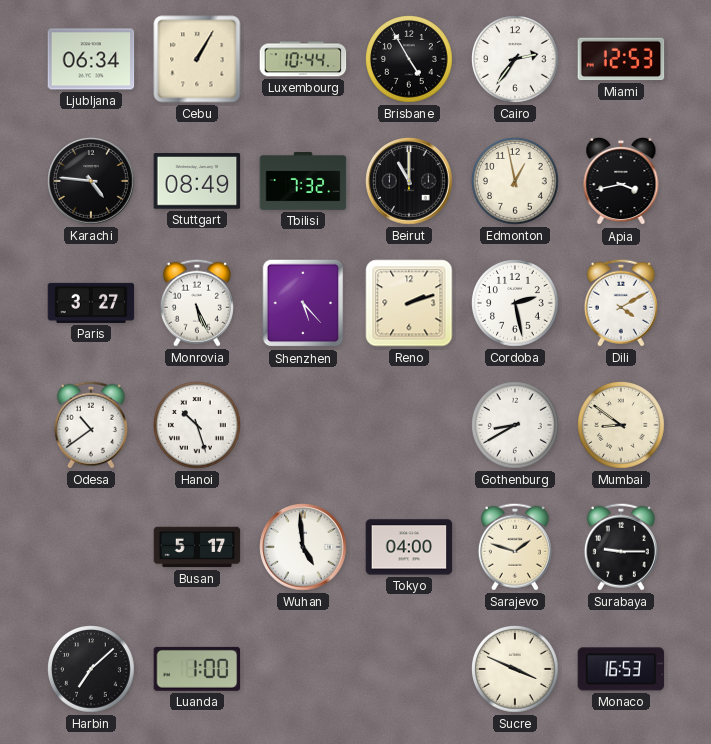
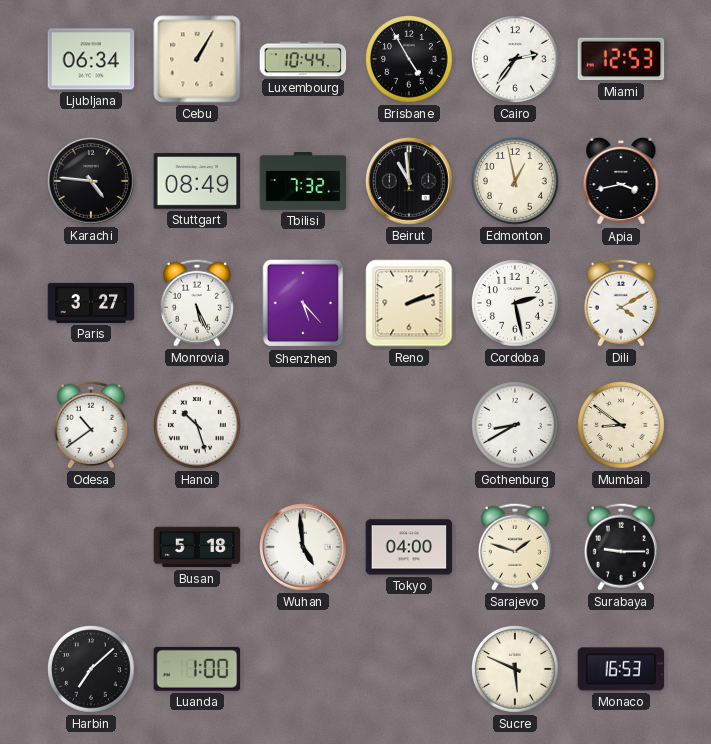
Beirut: 11:00 -> 10:59
Busan: 5:17 -> 5:18
Sucre: 3:49 -> 5:49
